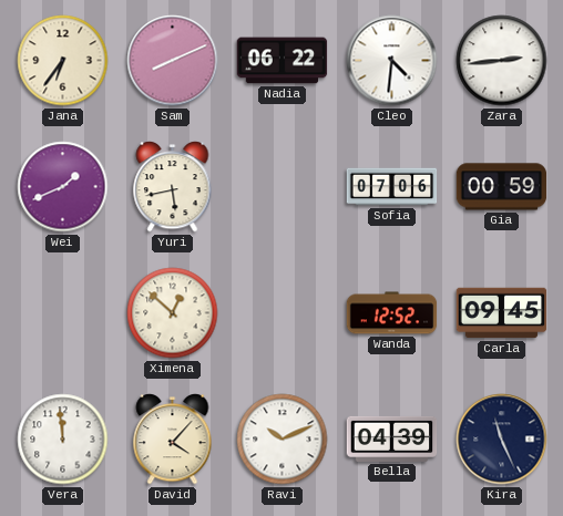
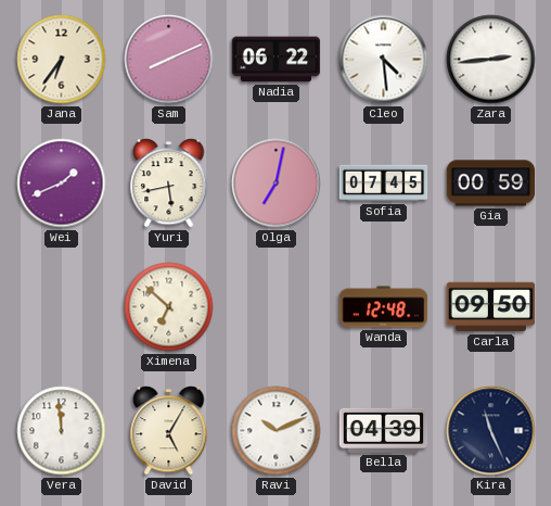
Cleo: 4:31 -> 4:29
Olga: none -> 7:02
Sofia: 07:06 -> 07:45
Ximena: 12:52 -> 6:52
Wanda: 12:52 -> 12:48
Carla: 09:45 -> 09:50
David: 4:07 -> 5:05
